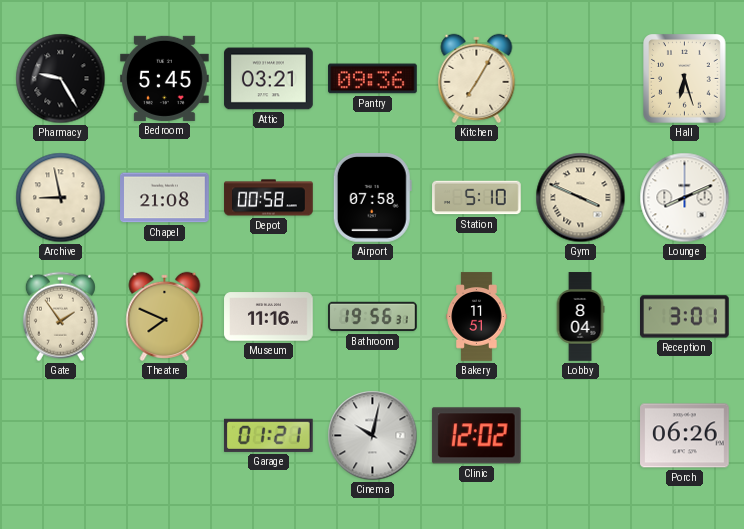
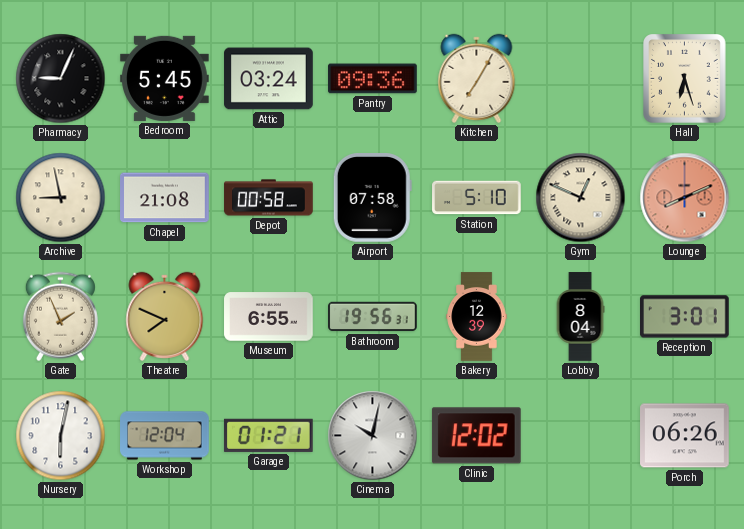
Pharmacy: 9:25 -> 9:04
Attic: 03:21 -> 03:24
Gym: 3:49 -> 12:49
Lounge dial: white -> salmon
Gate: 1:54 -> 1:56
Museum: 11:16 -> 6:55
Bakery: 11:51 -> 12:39
Nursery: none -> 6:02
Workshop: none -> 12:04
